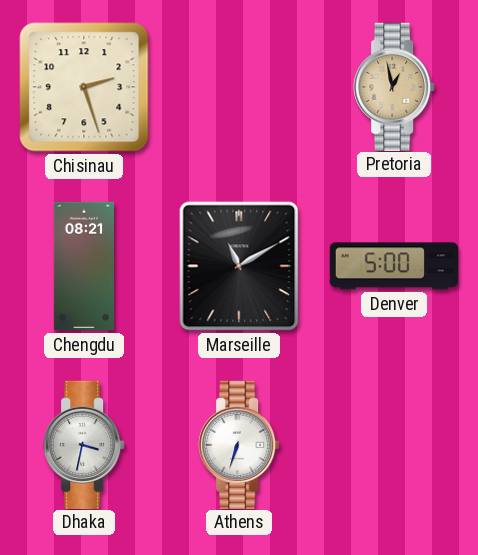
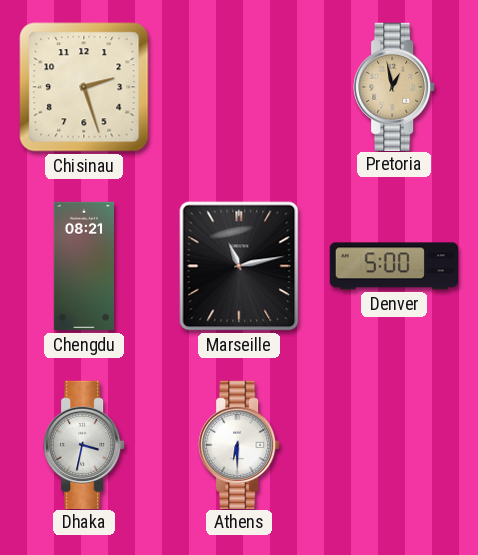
Marseille: 11:10 -> 11:13
Athens: 6:33 -> 6:30
